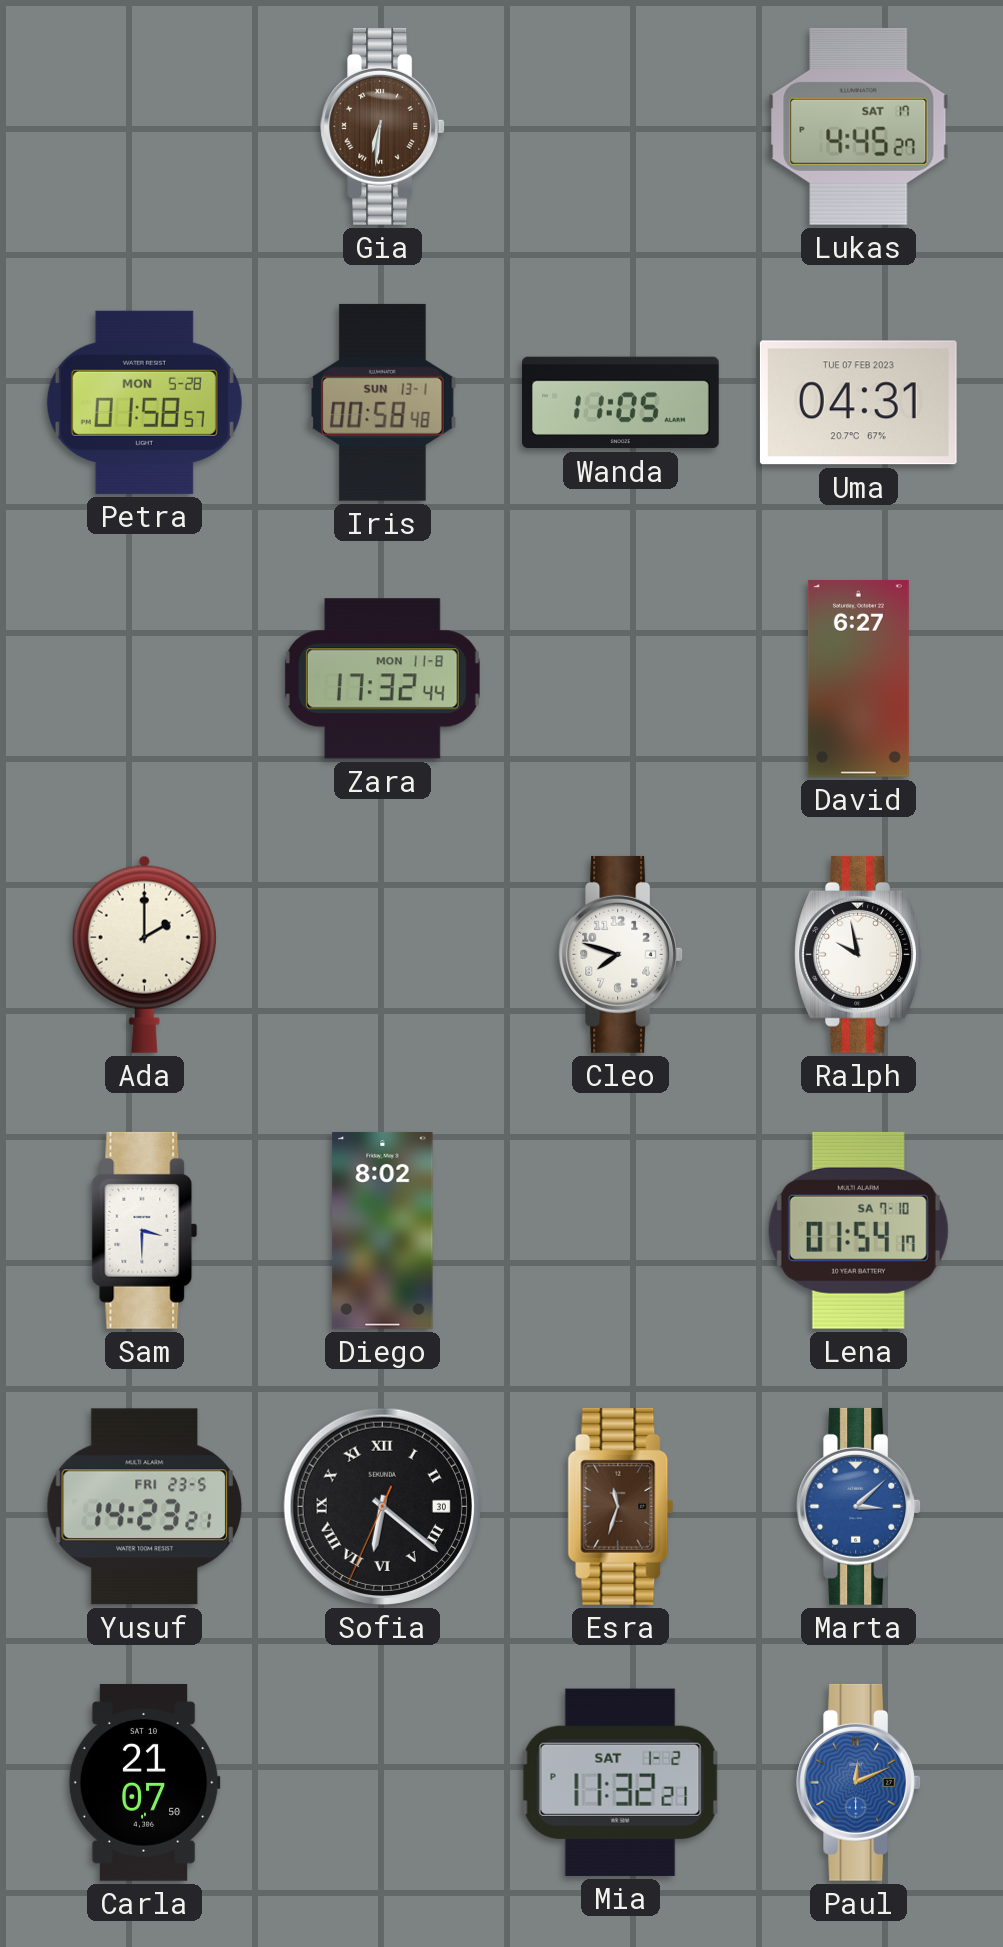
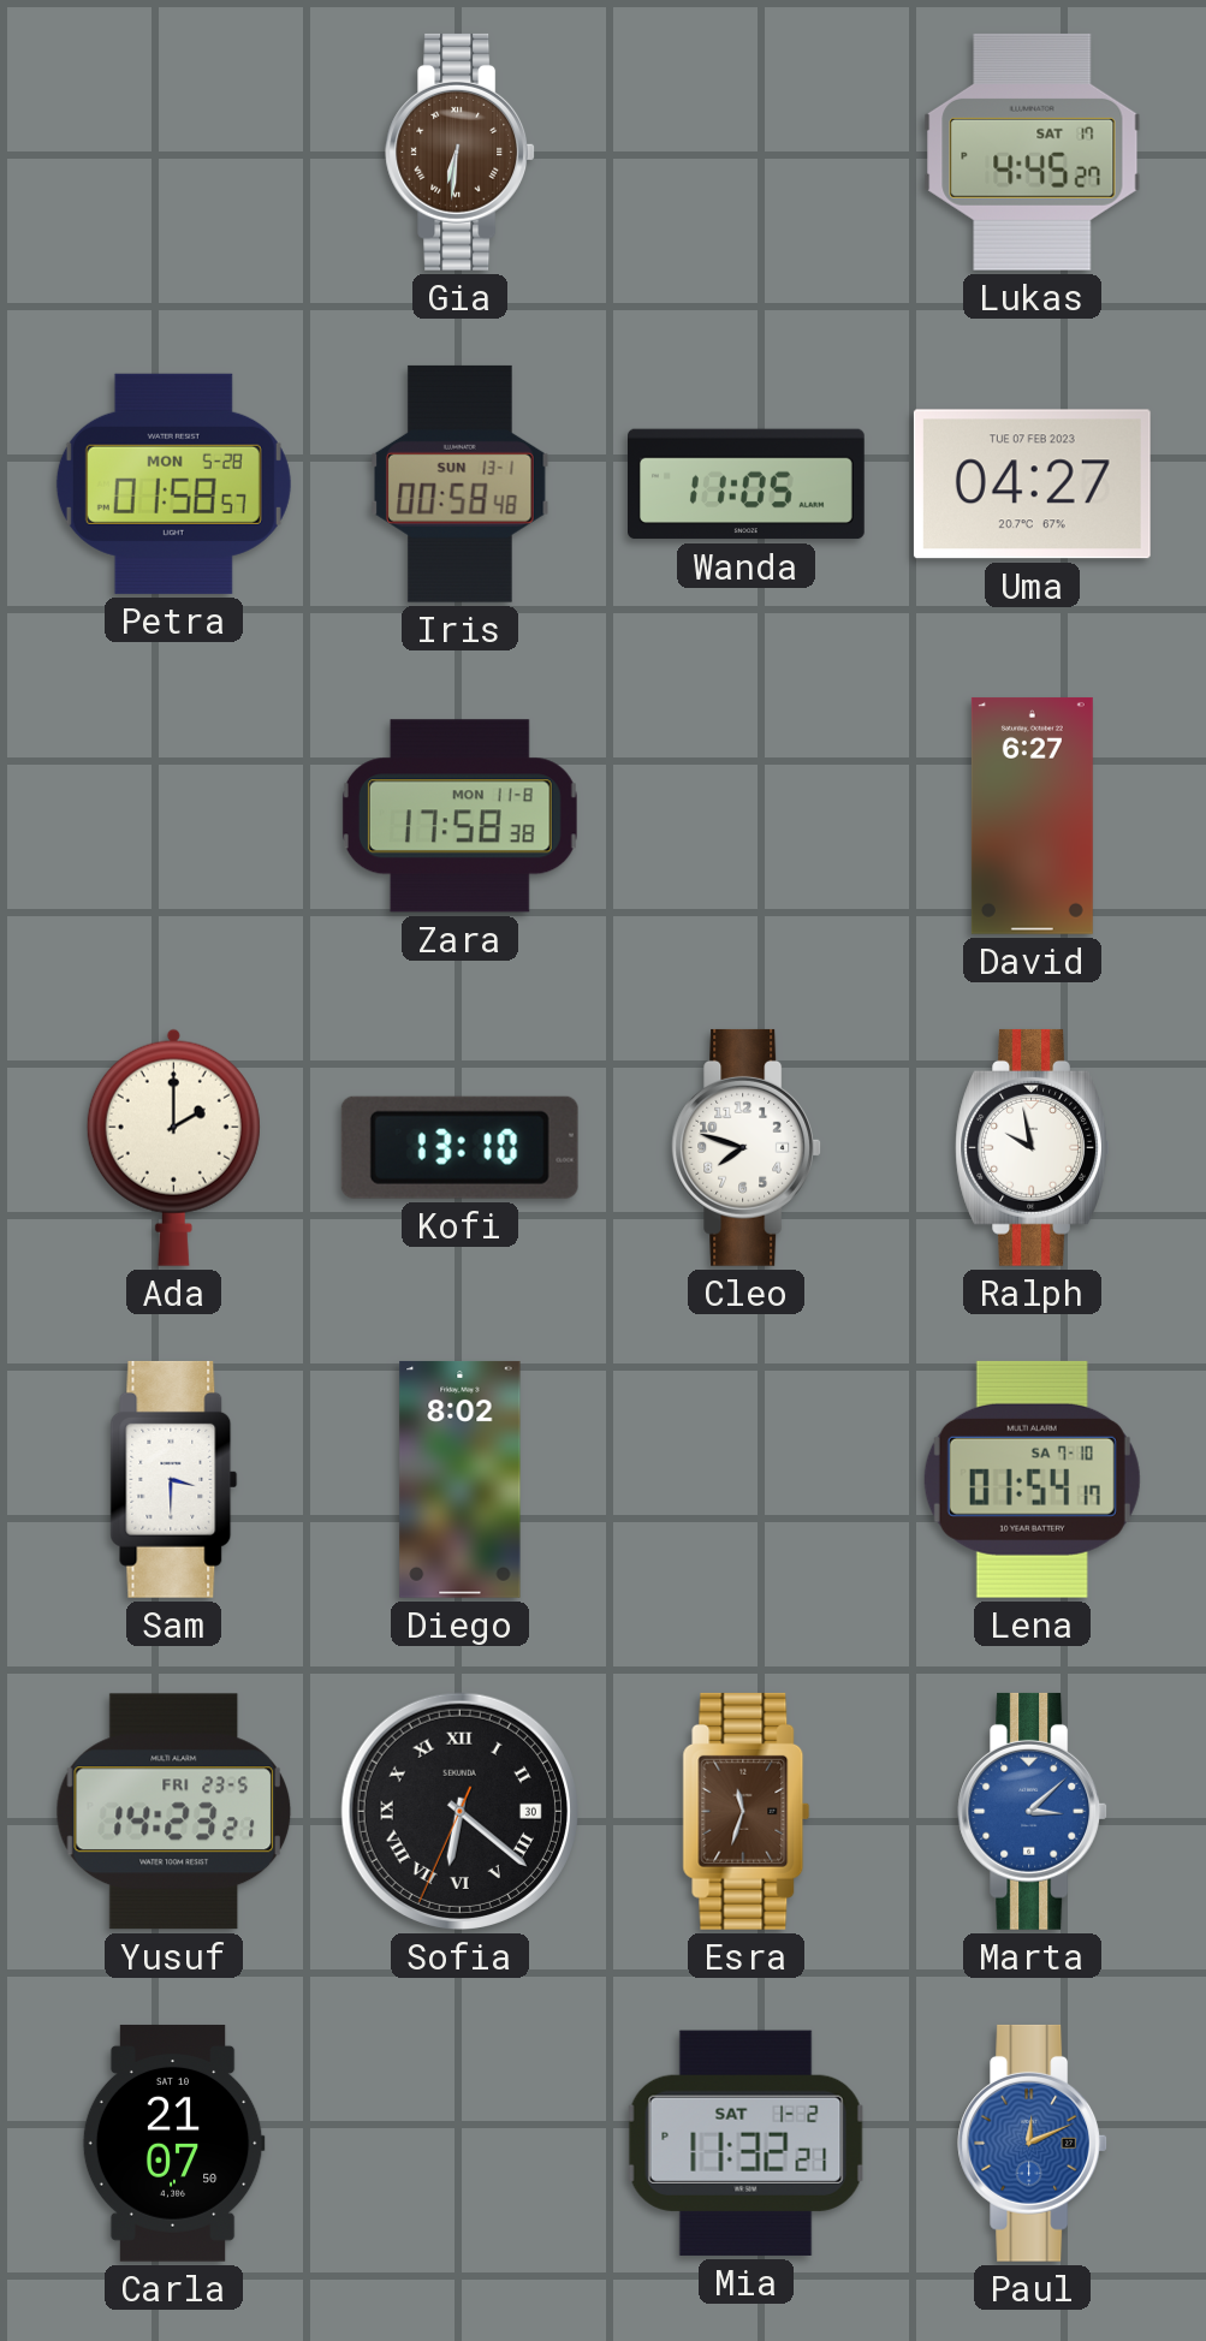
Uma: 04:31 -> 04:27
Zara: 17:32 -> 17:58
Kofi: none -> 13:10
